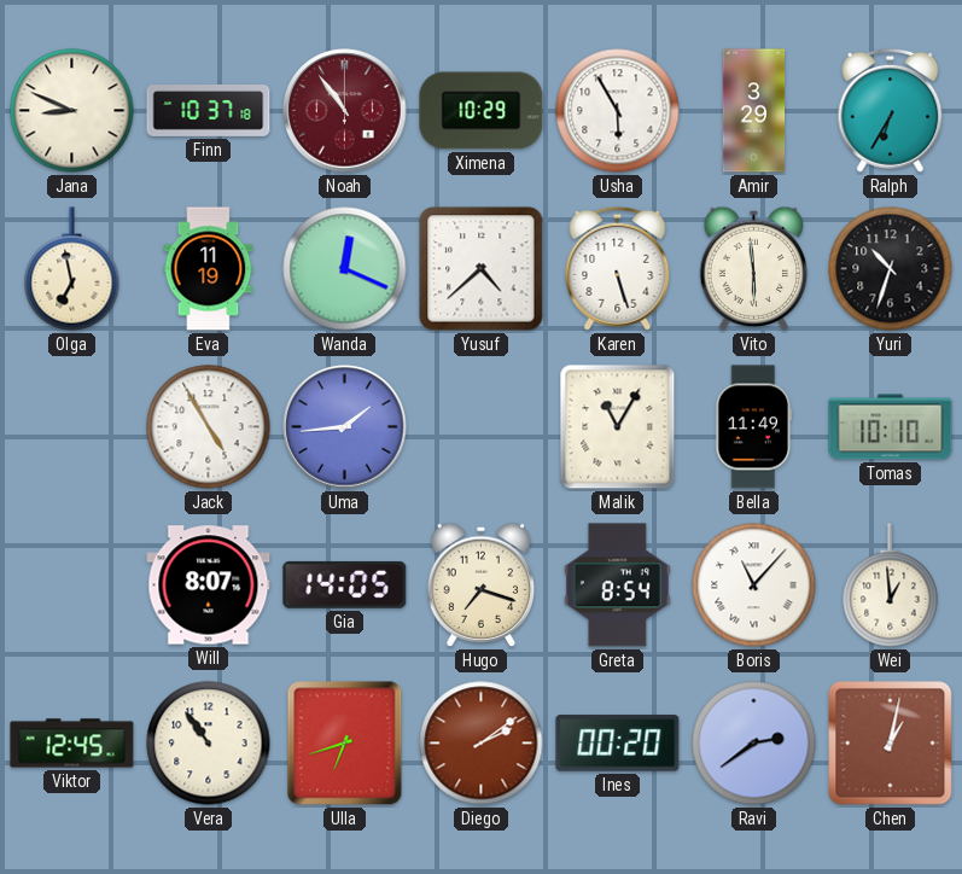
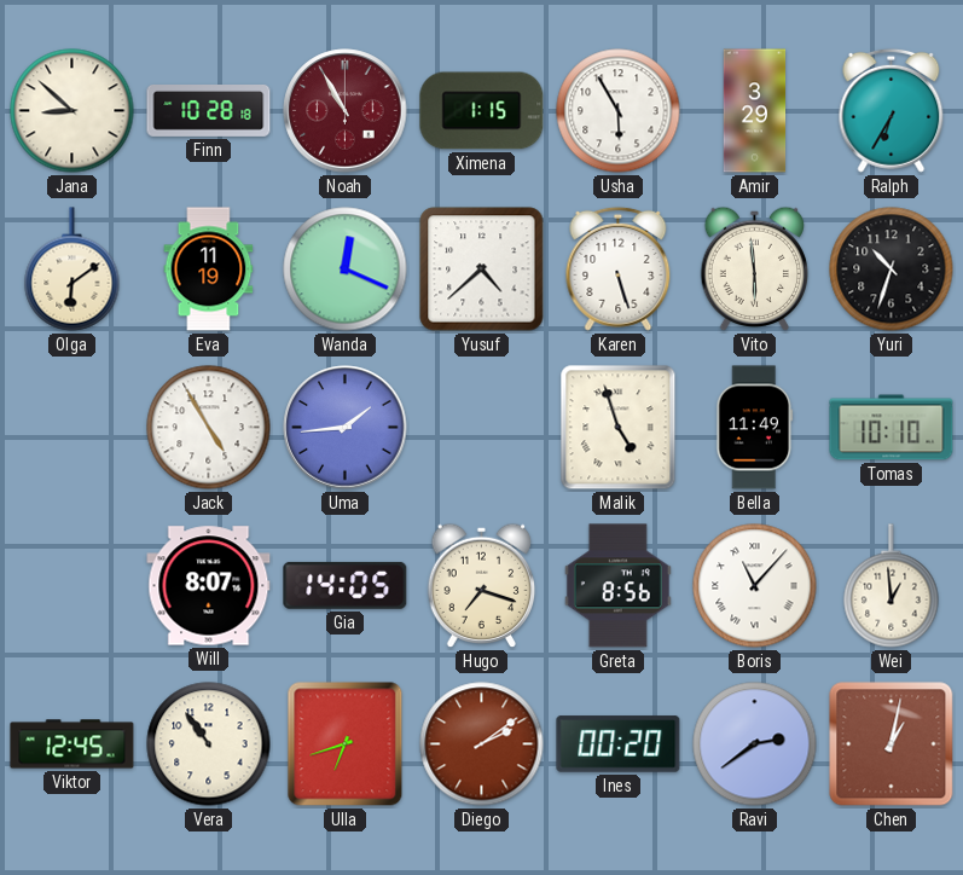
Jana: 8:49 -> 8:52
Finn: 10:37 -> 10:28
Noah: 10:54 -> 10:55
Ximena: 10:29 -> 1:15
Olga: 6:58 -> 6:09
Malik: 11:05 -> 4:57
Greta: 8:54 -> 8:56
